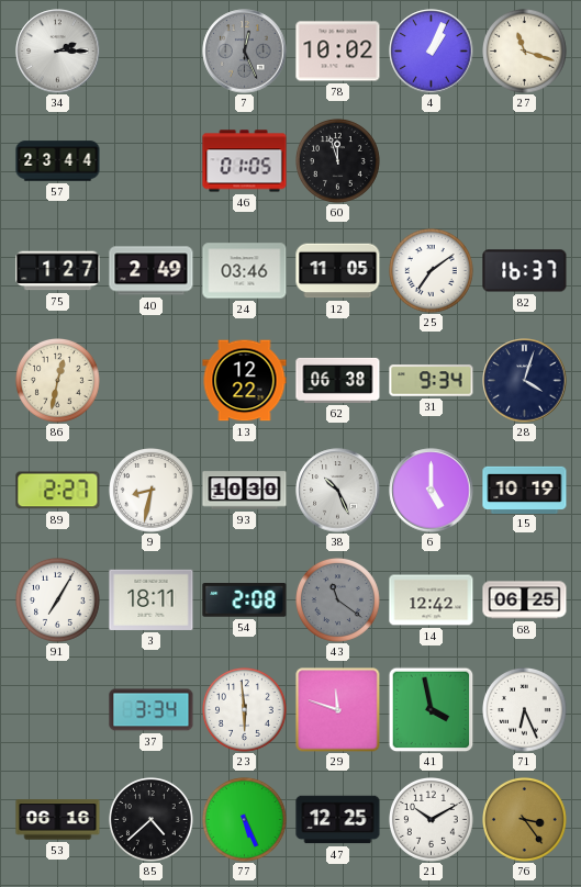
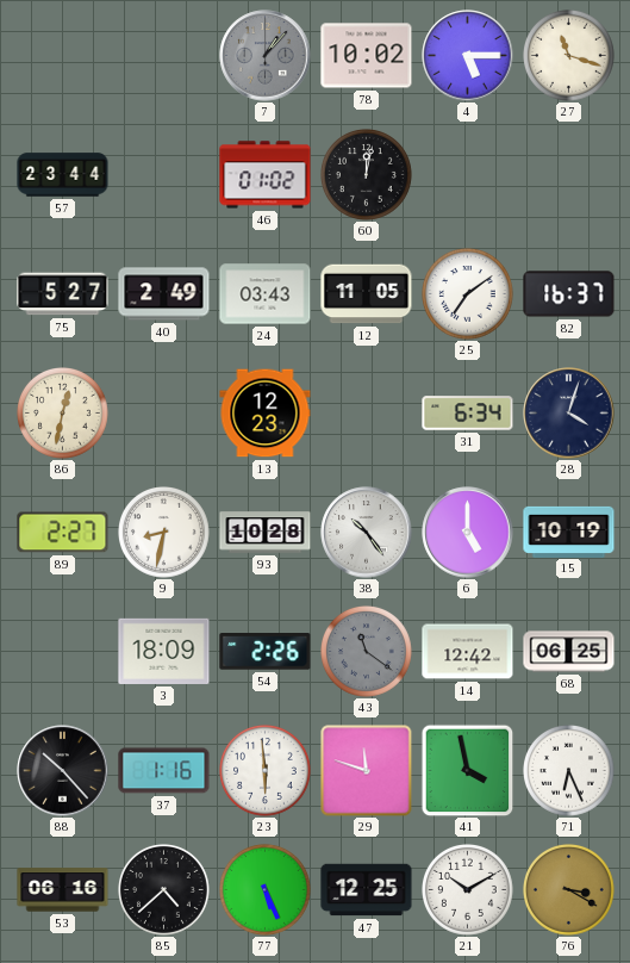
34: 2:15 -> none
7: 12:26 -> 1:07
4: 1:04 -> 5:15
46: 01:05 -> 01:02
60: 11:57 -> 12:02
75: 1:27 -> 5:27
24: 03:46 -> 03:43
13: 12:22 -> 12:23
62: 06:38 -> none
31: 9:34 -> 6:34
93: 10:30 -> 10:28
38: 10:26 -> 10:24
91: 7:05 -> none
3: 18:11 -> 18:09
54: 2:08 -> 2:26
88: none -> 10:23
37: 3:34 -> 1:16
76: 3:24 -> 3:20
